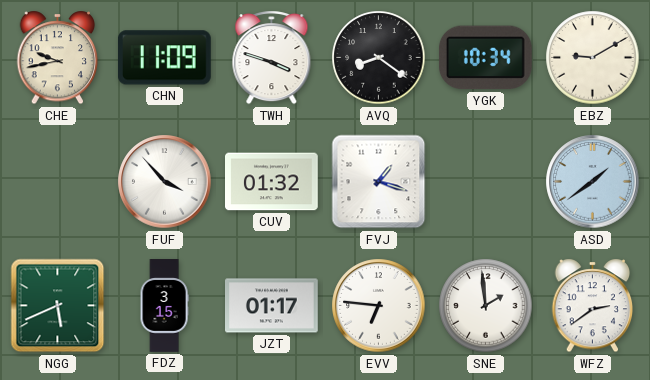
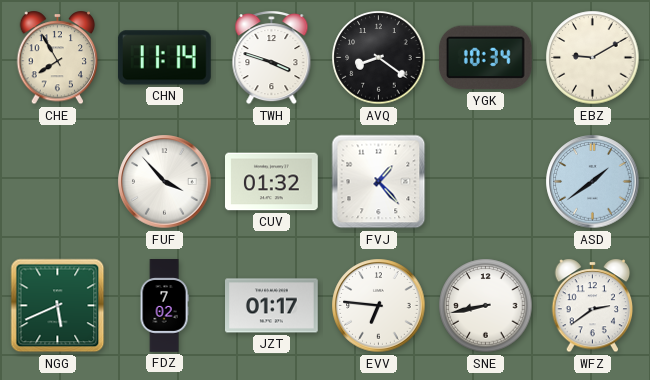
CHE: 9:43 -> 7:55
CHN: 11:09 -> 11:14
FVJ: 1:18 -> 1:23
FDZ: 3:15 -> 7:02
SNE: 1:59 -> 8:43
